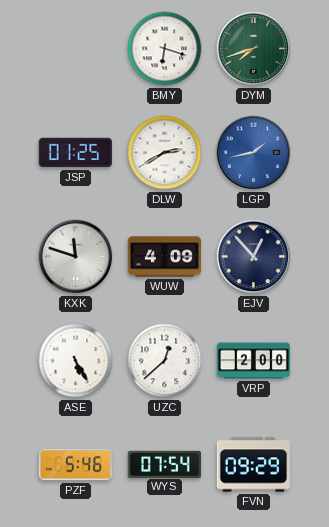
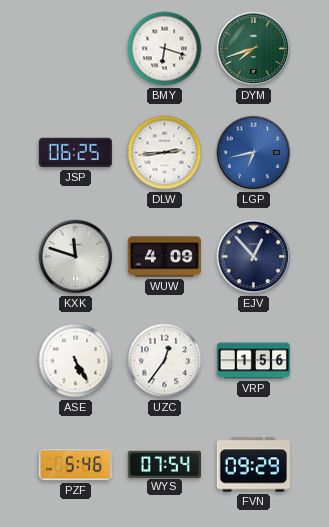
JSP: 01:25 -> 06:25
DLW: 2:40 -> 2:44
LGP: 1:43 -> 6:43
UZC: 12:38 -> 12:36
VRP: 2:00 -> 1:56
